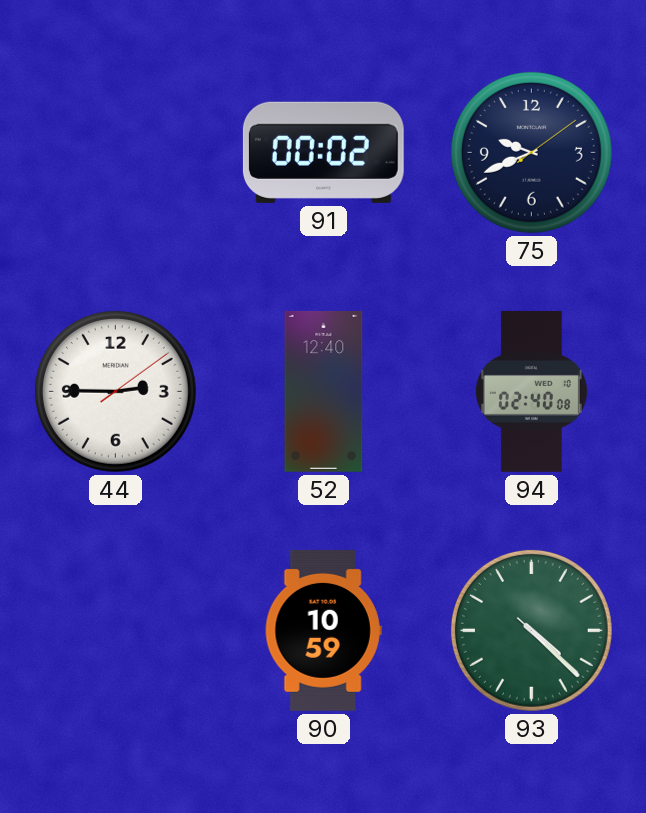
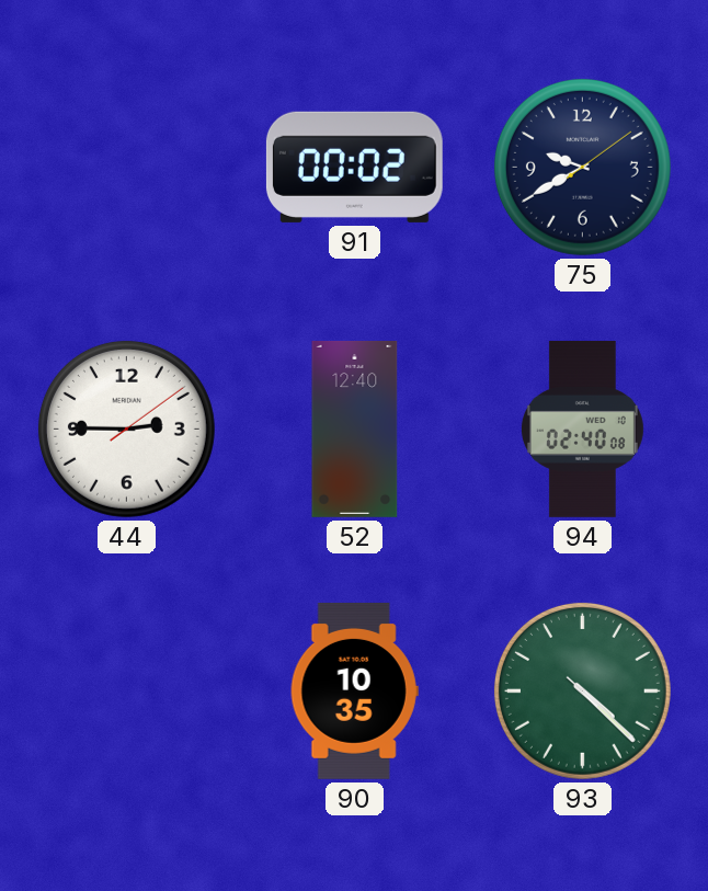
75: 9:41 -> 9:40
90: 10:59 -> 10:35
